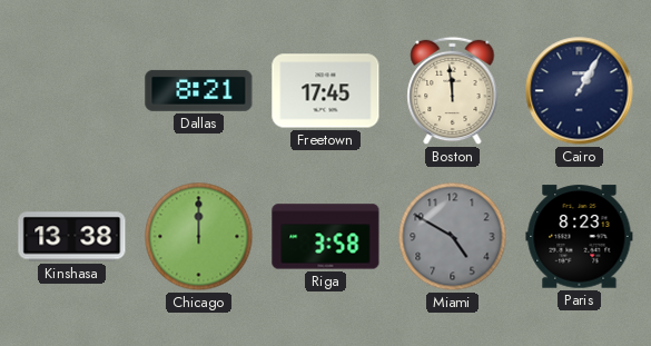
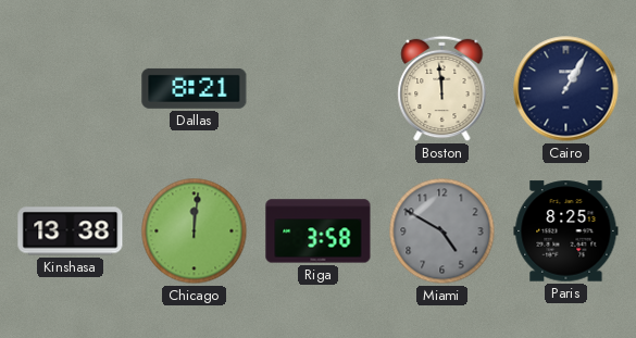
Freetown: 17:45 -> none
Chicago: 12:00 -> 12:01
Paris: 8:23 -> 8:25
